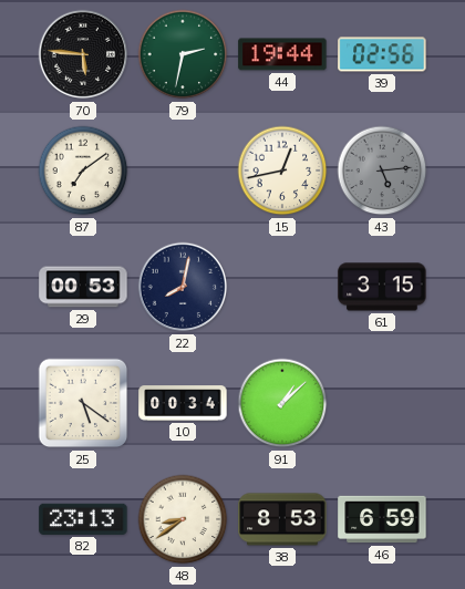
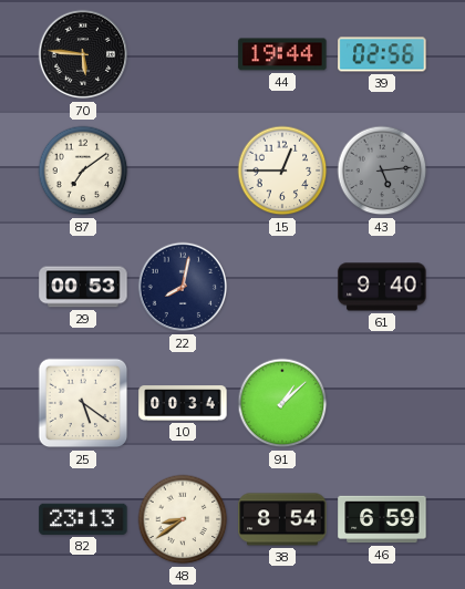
79: 2:32 -> none
15: 12:43 -> 12:45
61: 3:15 -> 9:40
38: 8:53 -> 8:54
